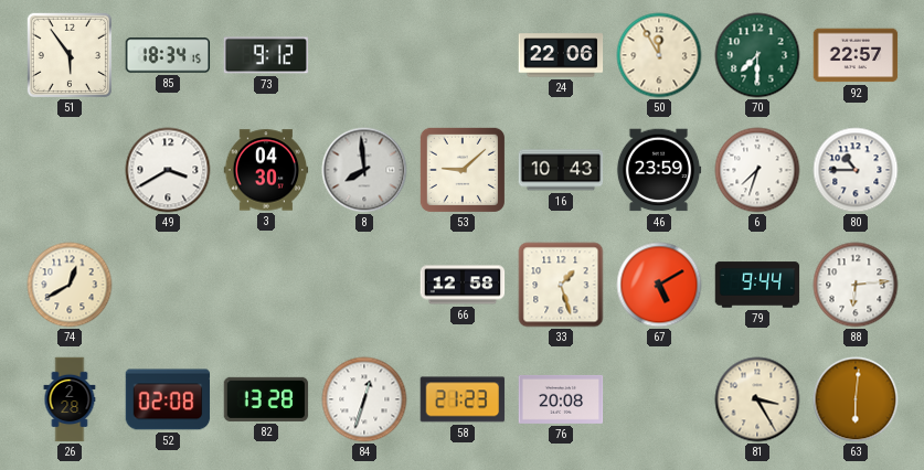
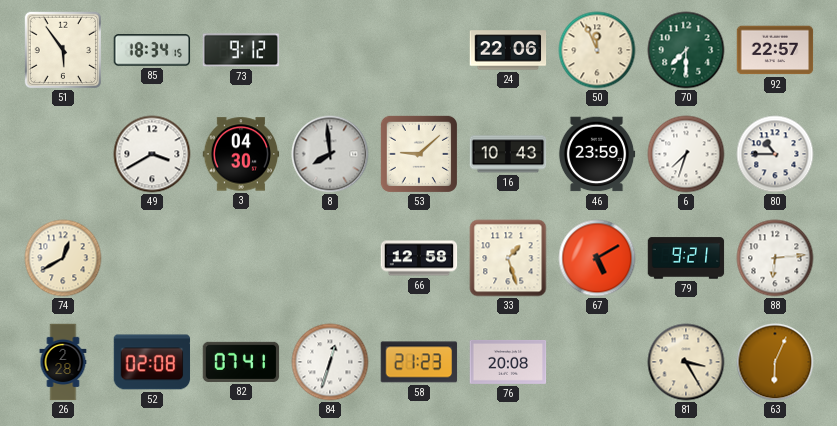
50: 11:55 -> 11:56
79: 9:44 -> 9:21
82: 13:28 -> 07:41
63: 6:01 -> 6:04
